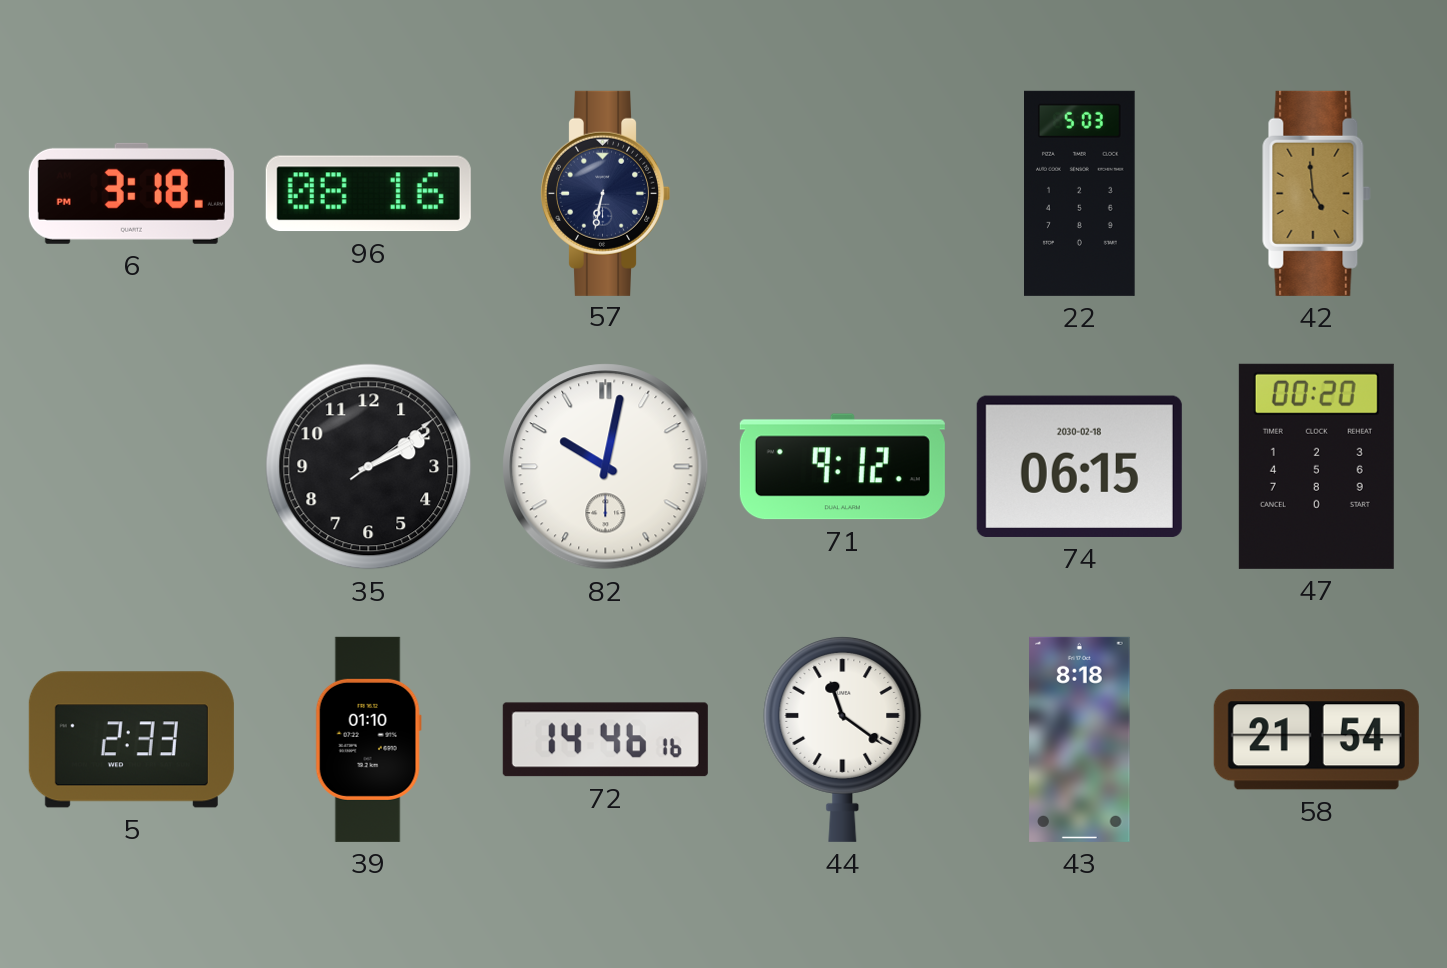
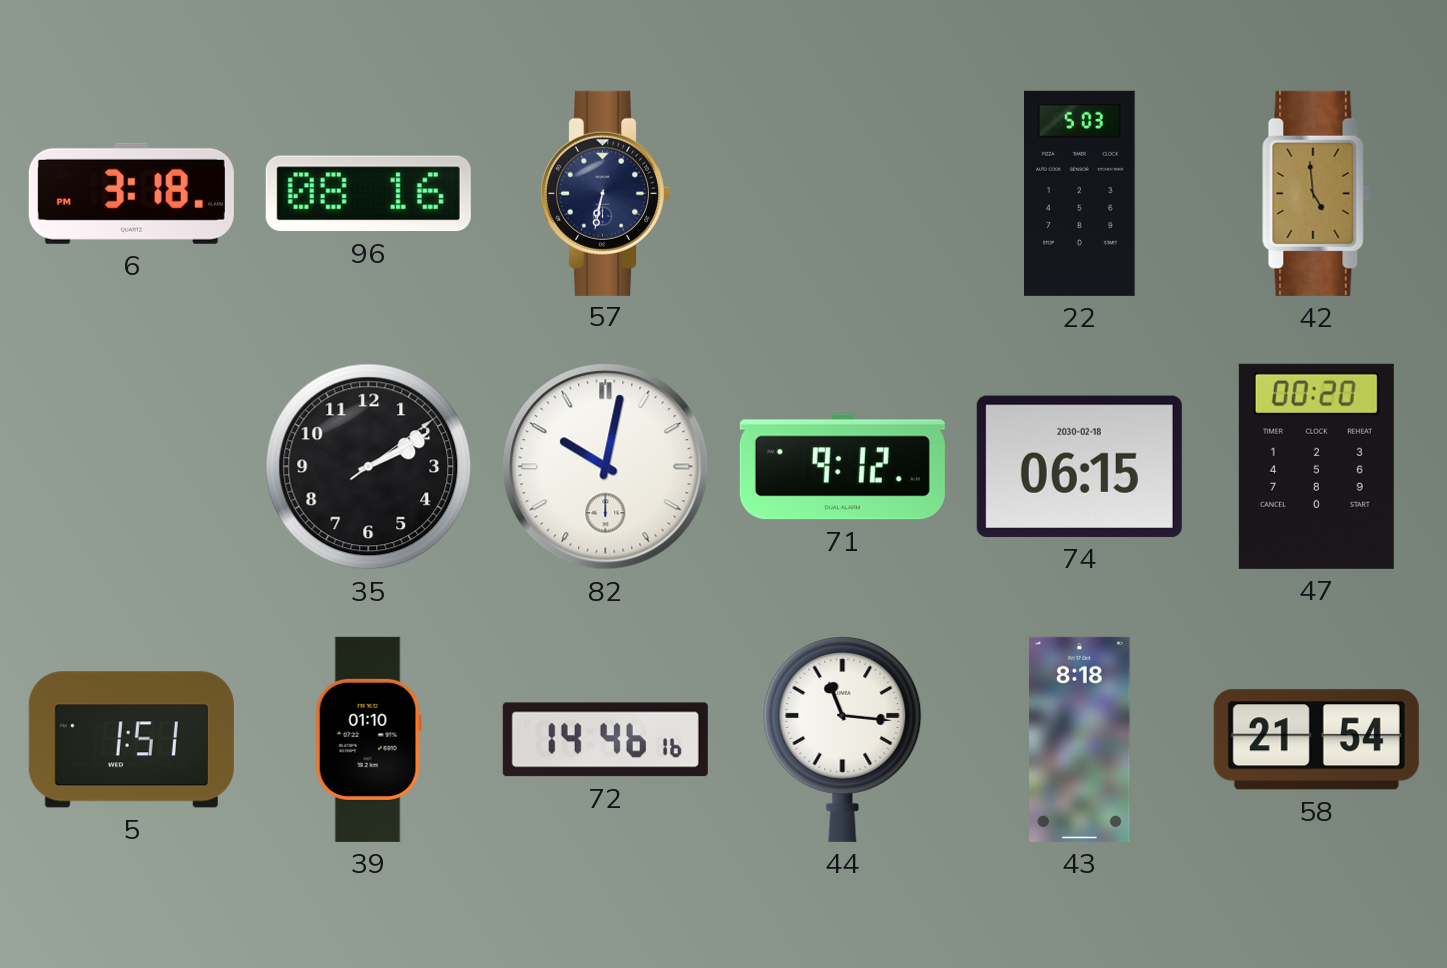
5: 2:33 -> 1:51
44: 11:21 -> 11:16
